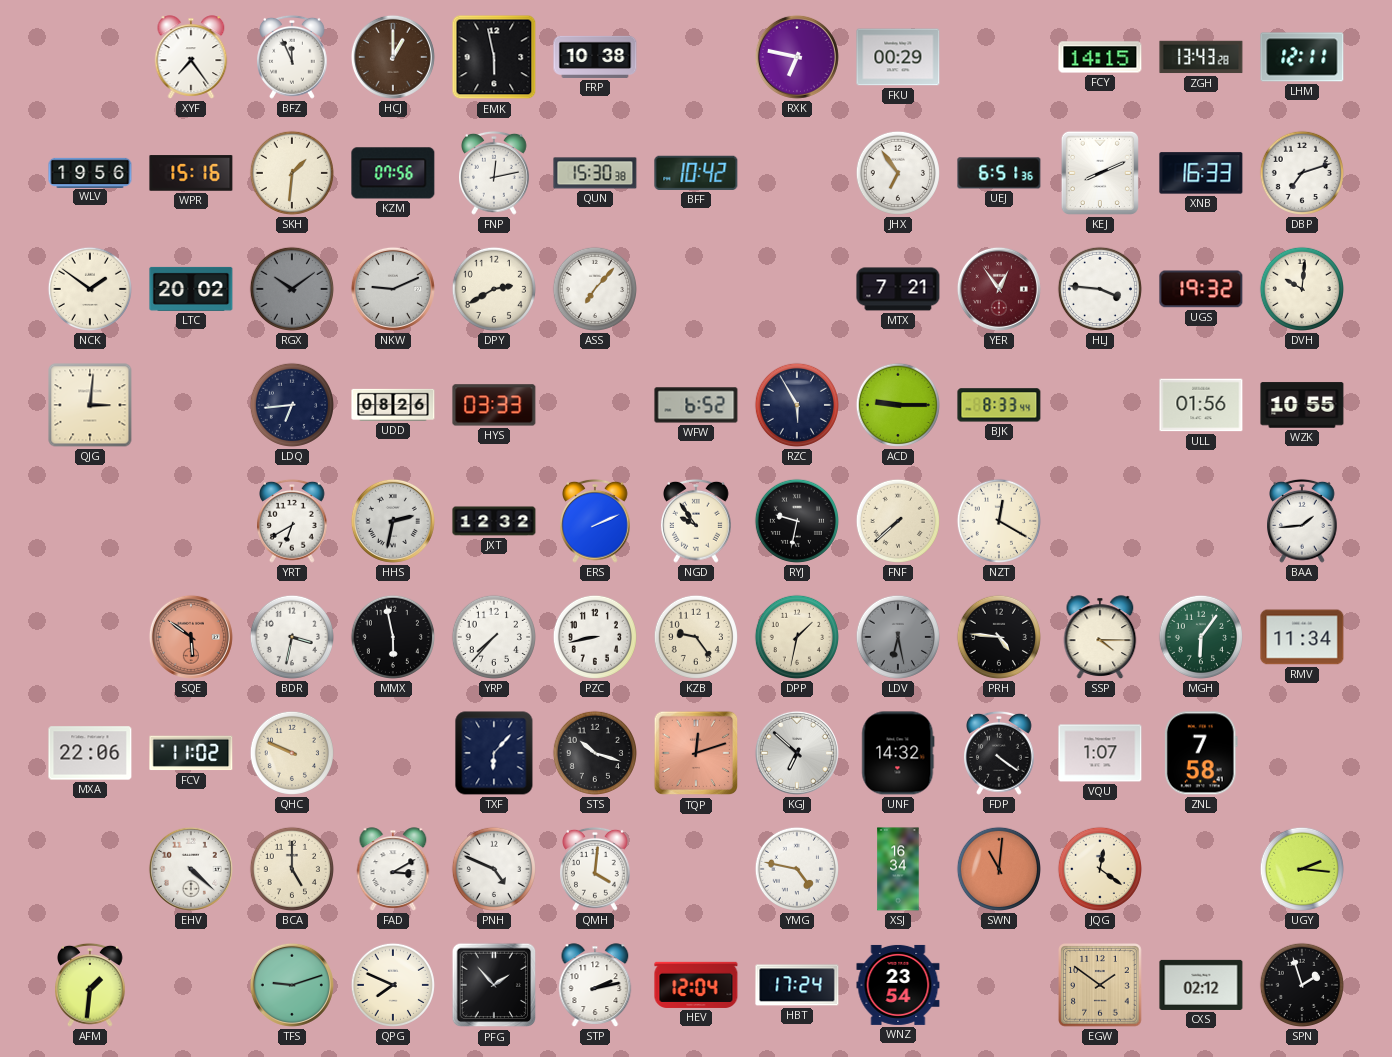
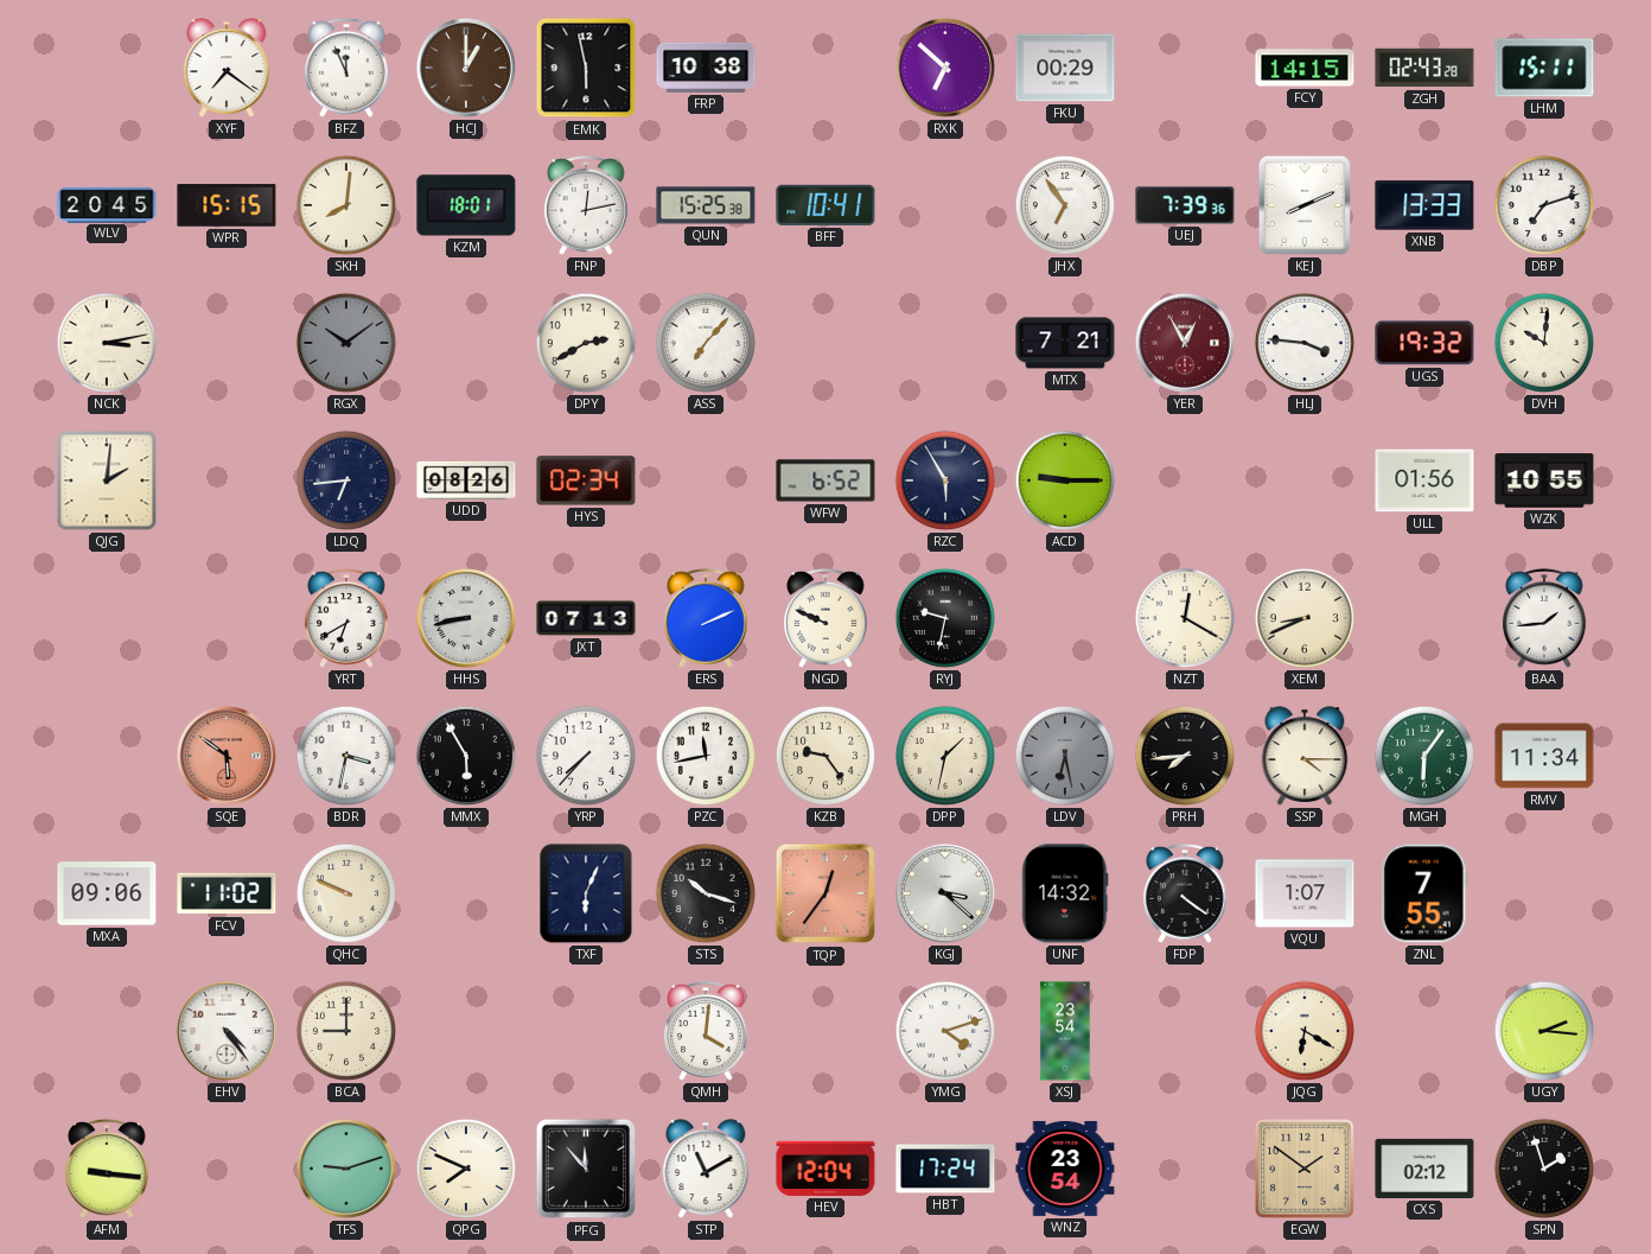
XYF: 7:24 -> 7:21
RXK: 6:47 -> 6:52
ZGH: 13:43 -> 02:43
LHM: 12:11 -> 15:11
WLV: 19:56 -> 20:45
WPR: 15:16 -> 15:15
SKH: 1:31 -> 8:01
KZM: 07:56 -> 18:01
QUN: 15:30 -> 15:25
BFF: 10:42 -> 10:41
UEJ: 6:51 -> 7:39
XNB: 16:33 -> 13:33
NCK: 1:51 -> 3:13
LTC: 20:02 -> none
NKW: 9:11 -> none
YER: 12:54 -> 12:55
QJG: 3:01 -> 2:01
HYS: 03:33 -> 02:34
BJK: 8:33 -> none
HHS: 2:32 -> 8:43
JXT: 12:32 -> 07:13
NGD: 9:54 -> 9:49
FNF: 7:38 -> none
XEM: none -> 8:41
MMX: 5:58 -> 5:55
PZC: 8:43 -> 11:43
PRH: 4:46 -> 7:44
MXA: 22:06 -> 09:06
TXF: 6:07 -> 6:04
TQP: 12:12 -> 12:36
KGJ: 6:52 -> 3:22
ZNL: 7:58 -> 7:55
EHV: 4:22 -> 4:24
BCA: 5:00 -> 9:00
FAD: 3:10 -> none
PNH: 4:49 -> none
YMG: 4:47 -> 4:12
XSJ: 16:34 -> 23:54
SWN: 11:01 -> none
JQG: 12:21 -> 6:20
AFM: 1:31 -> 9:16
PFG: 1:53 -> 11:53
STP: 2:13 -> 11:10
